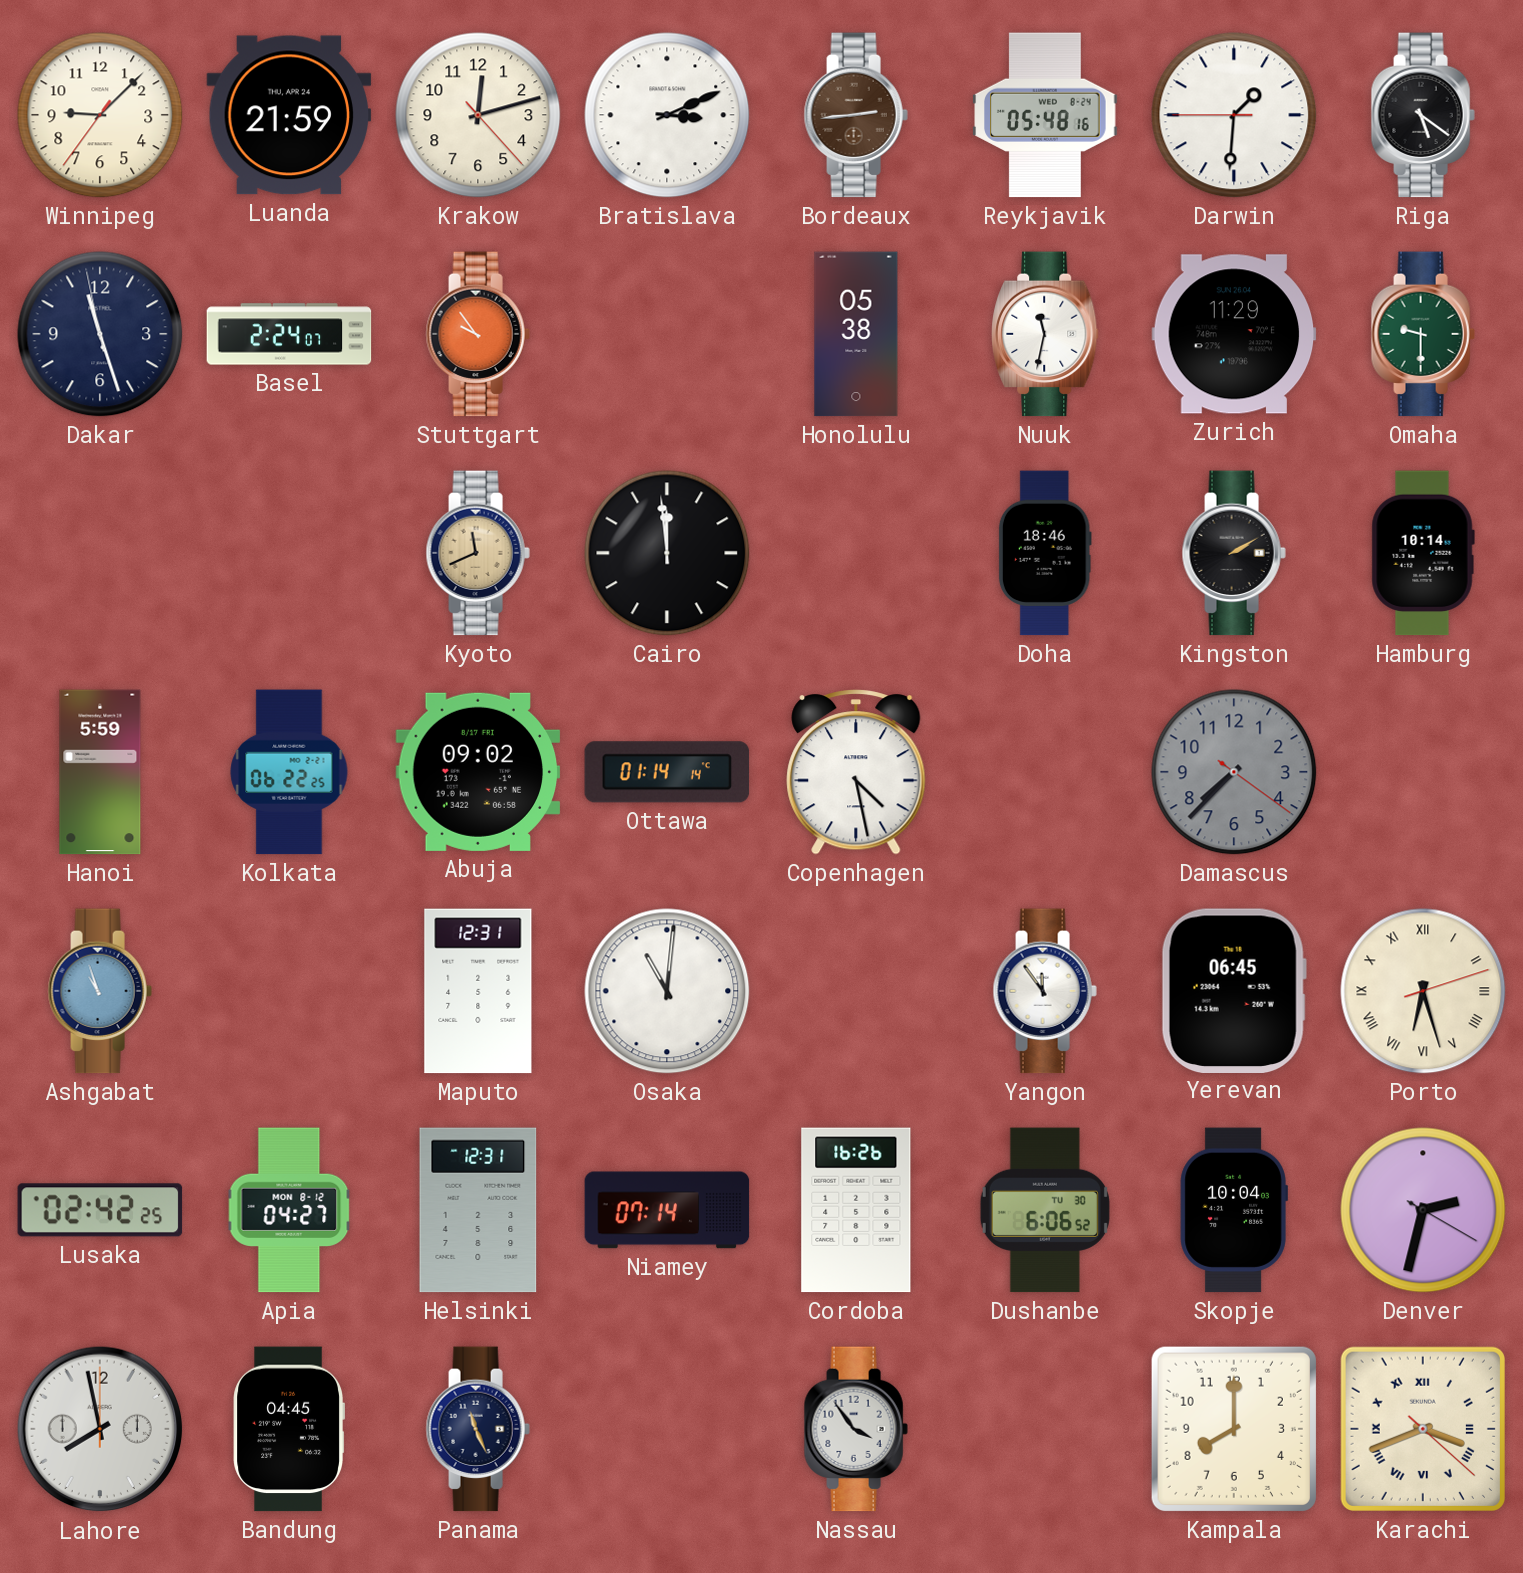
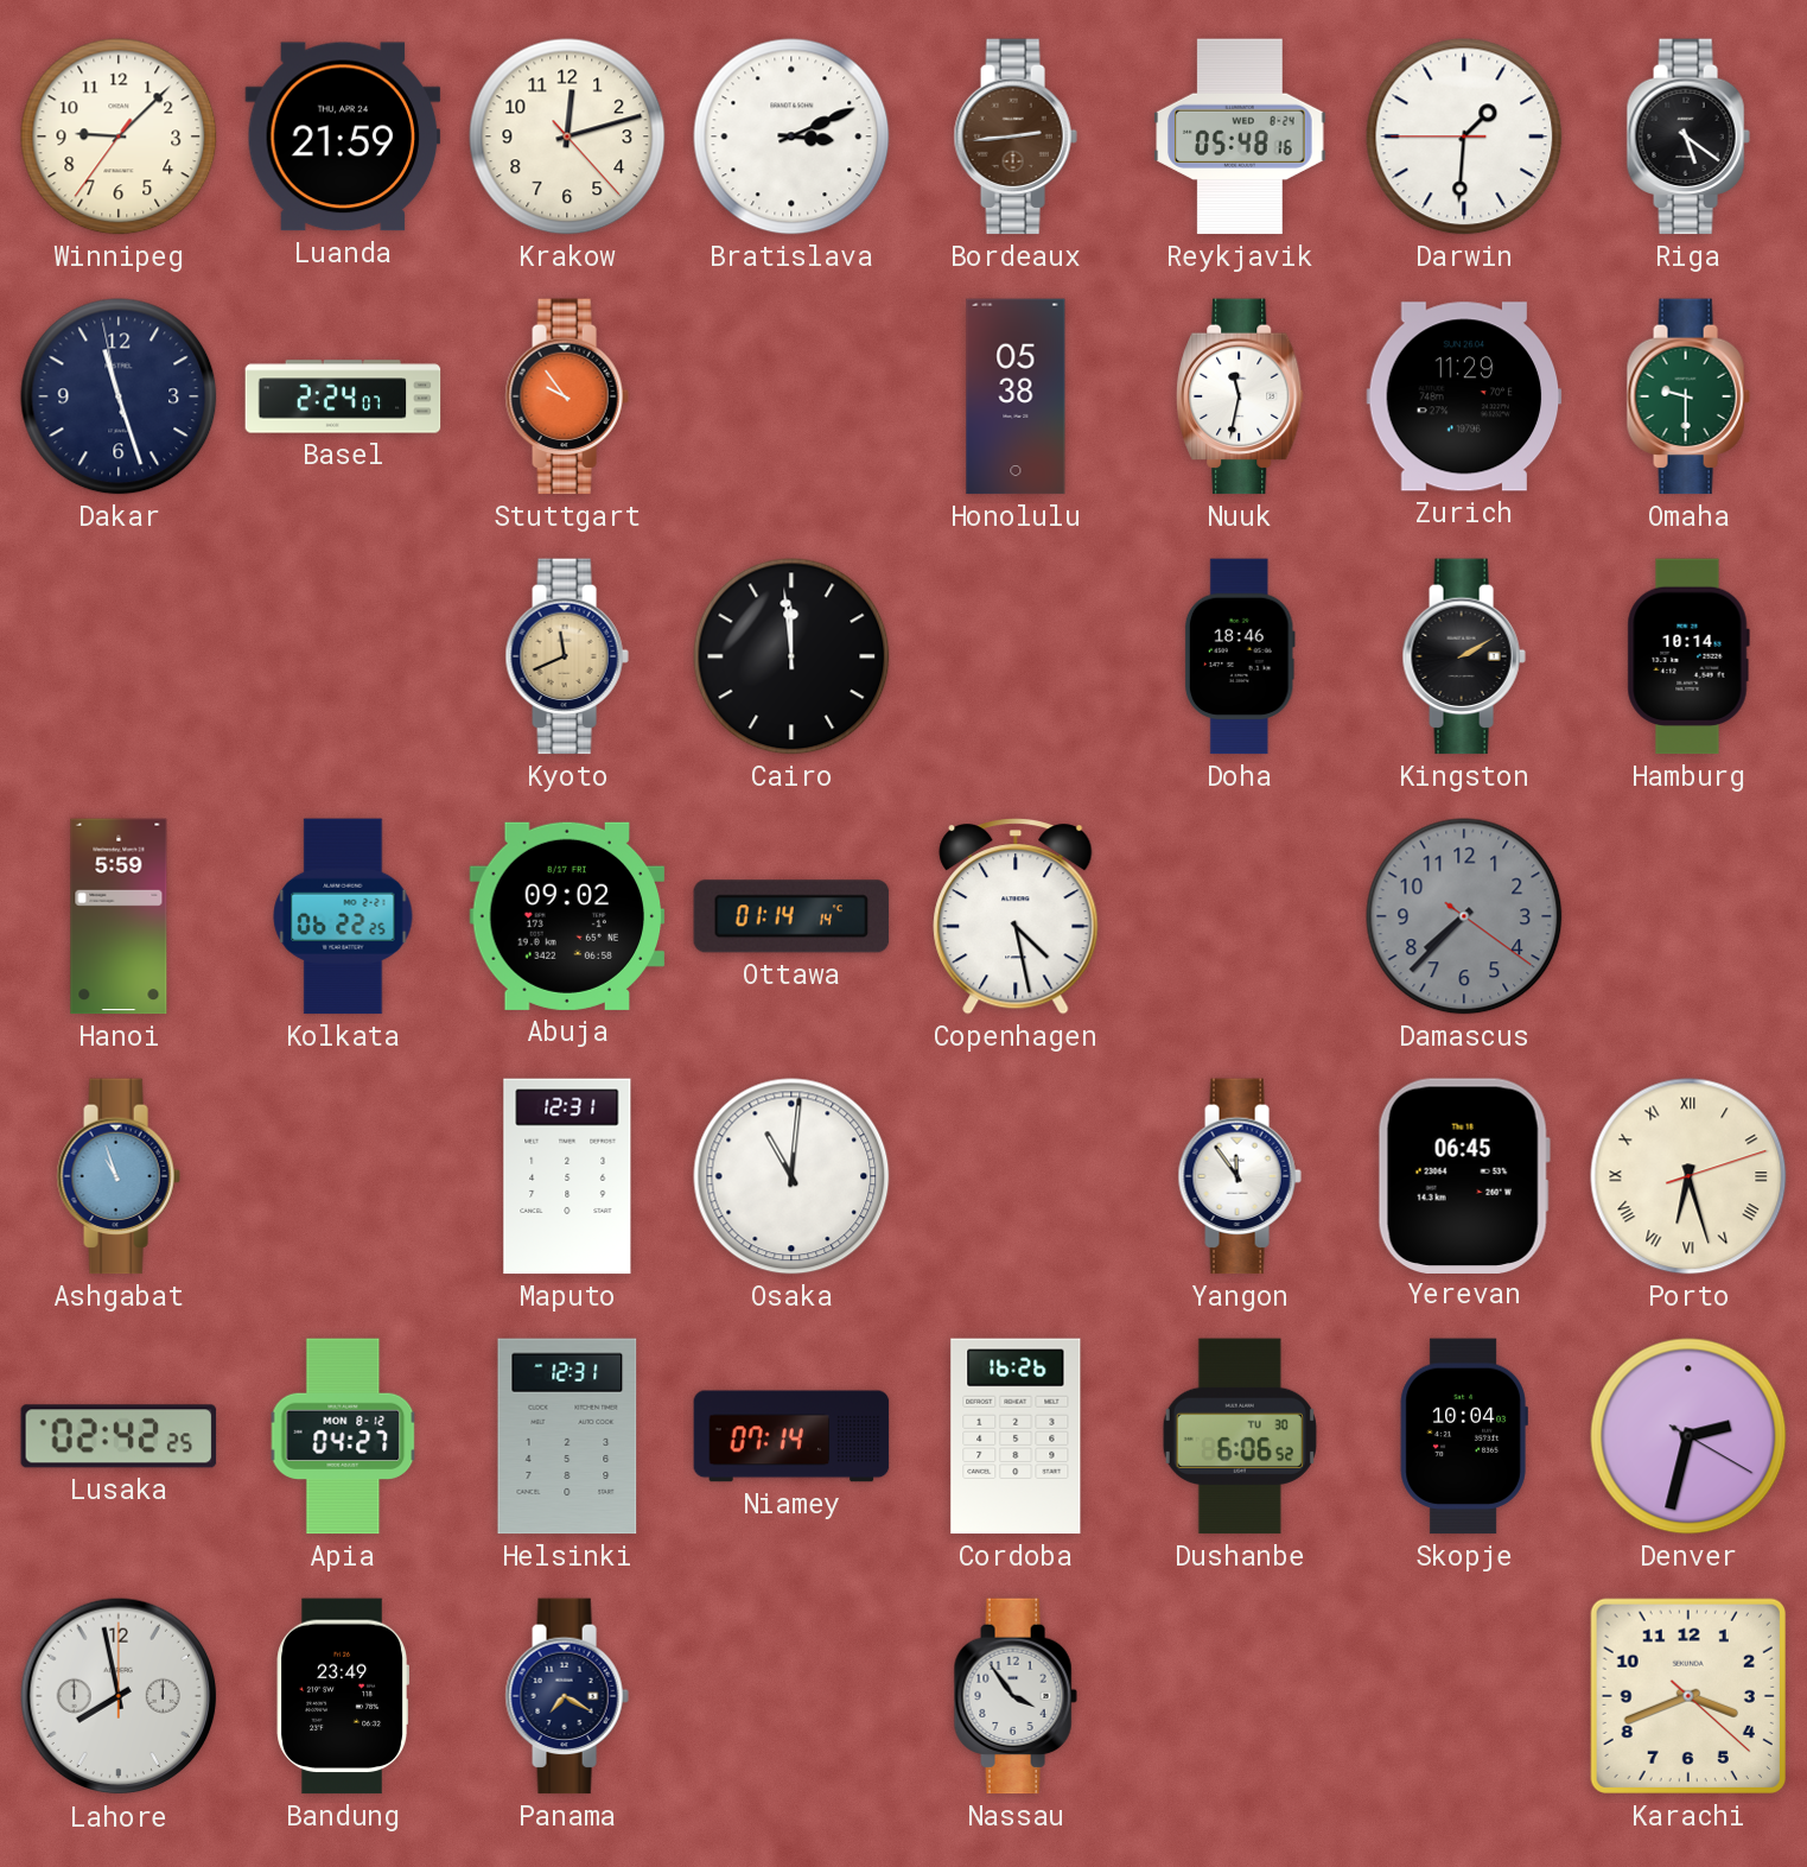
Bandung: 04:45 -> 23:49
Panama: 11:26 -> 7:20
Kampala: 8:00 -> none
Karachi numerals: Roman -> Arabic
